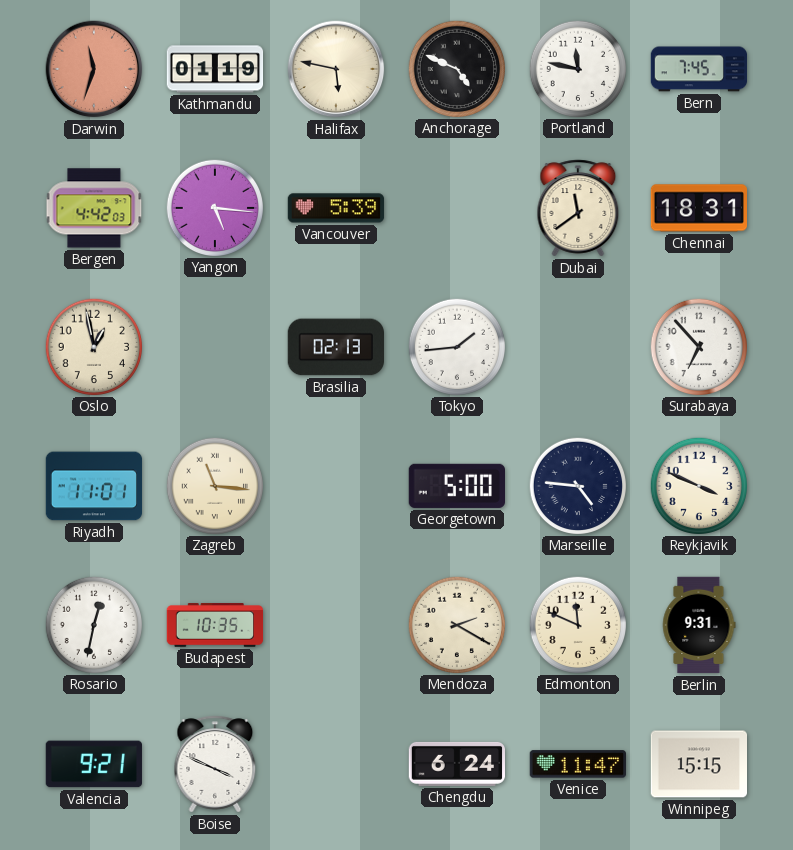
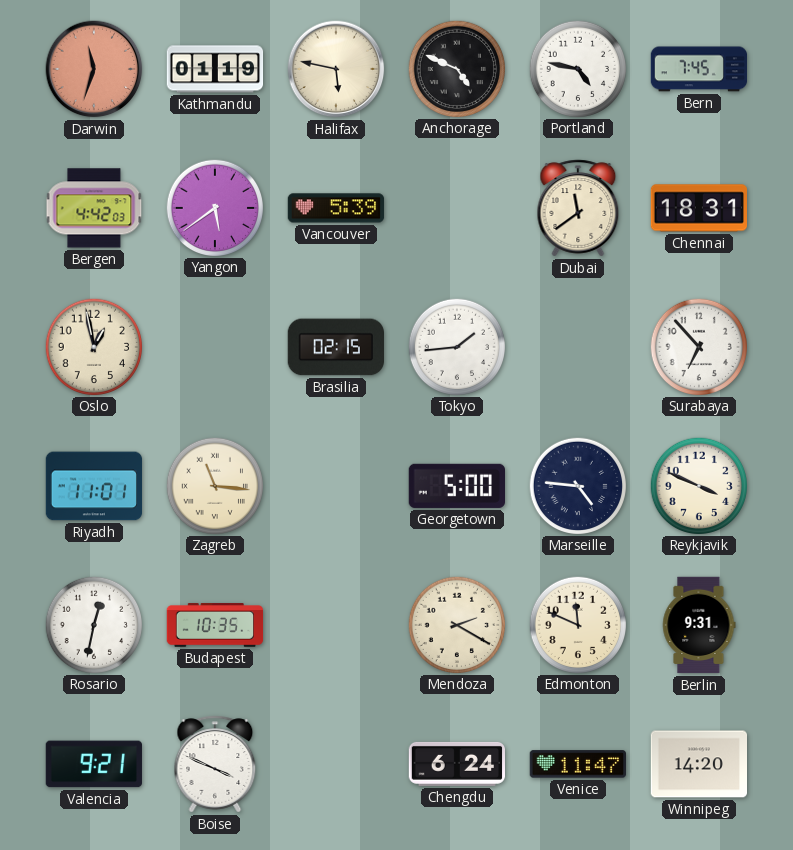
Portland: 11:47 -> 4:47
Yangon: 5:16 -> 5:39
Brasilia: 02:13 -> 02:15
Winnipeg: 15:15 -> 14:20
